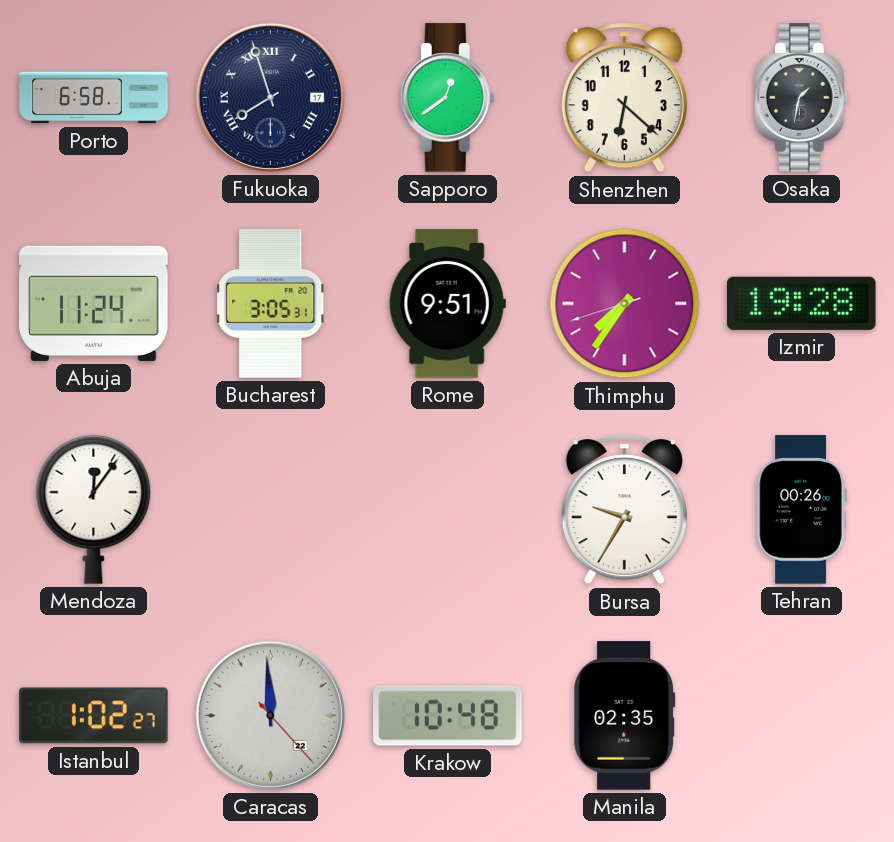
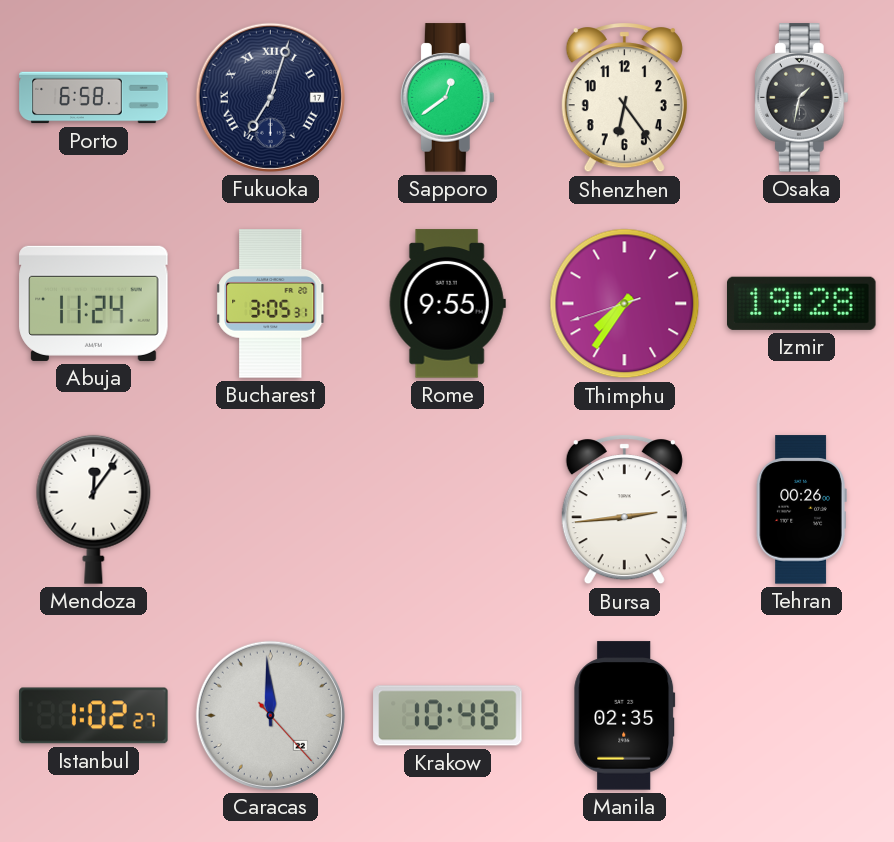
Fukuoka: 7:57 -> 7:03
Shenzhen: 6:22 -> 6:24
Rome: 9:51 -> 9:55
Bursa: 9:35 -> 2:44
